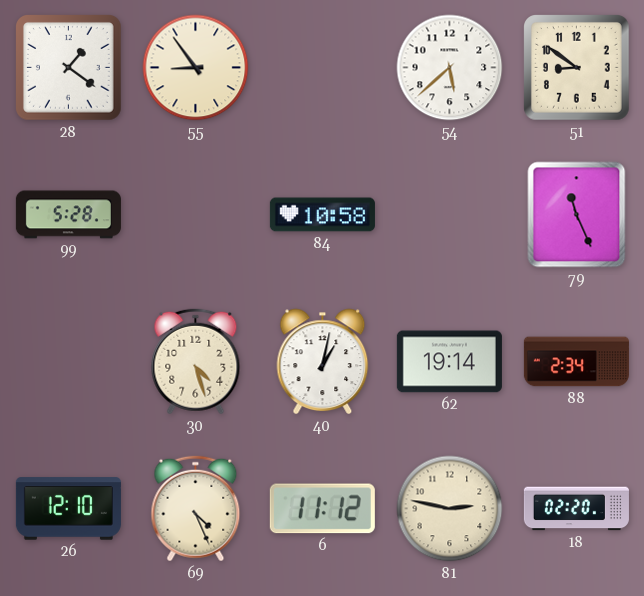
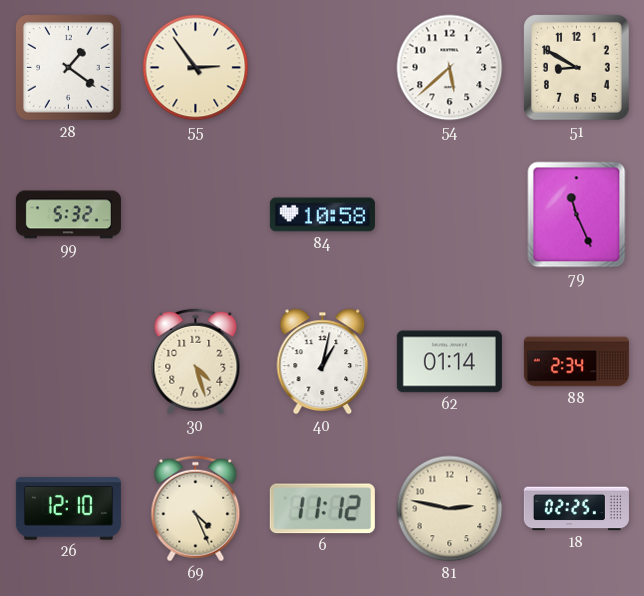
55: 8:54 -> 2:54
51: 8:51 -> 8:50
99: 5:28 -> 5:32
62: 19:14 -> 01:14
18: 02:20 -> 02:25
